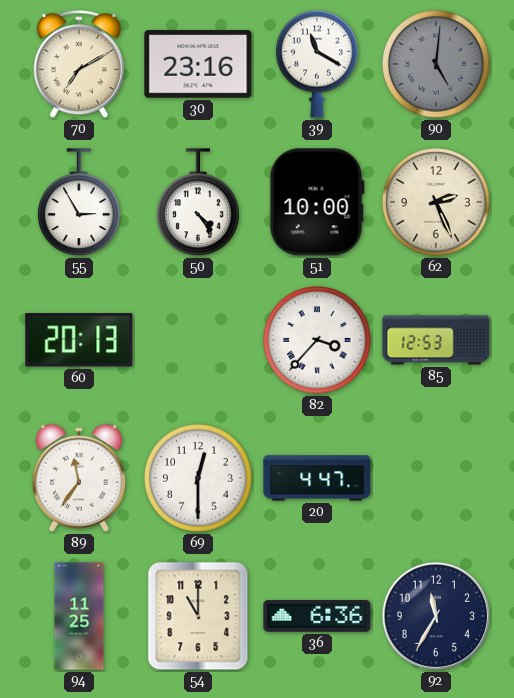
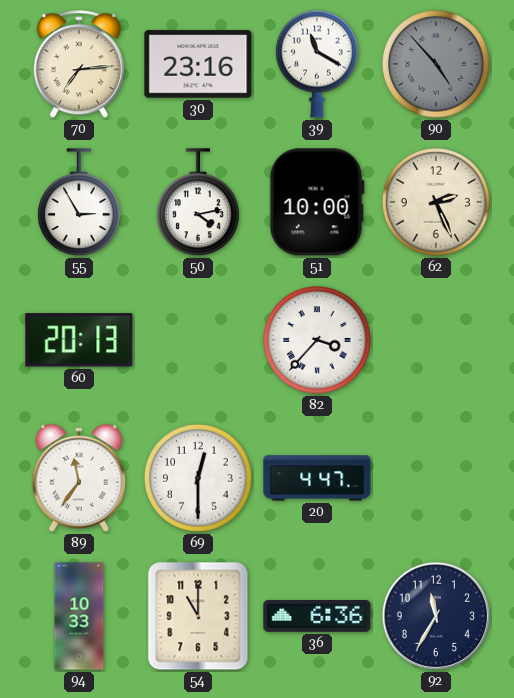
70: 7:10 -> 7:14
90: 5:01 -> 4:53
50: 4:24 -> 4:13
85: 12:53 -> none
94: 11:25 -> 10:33
